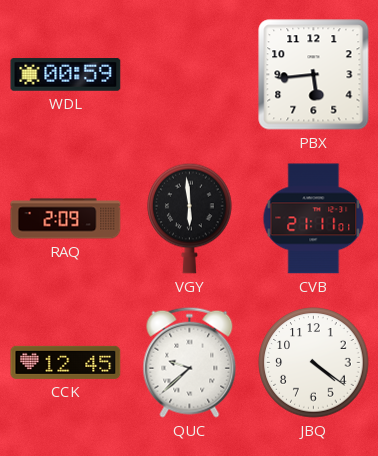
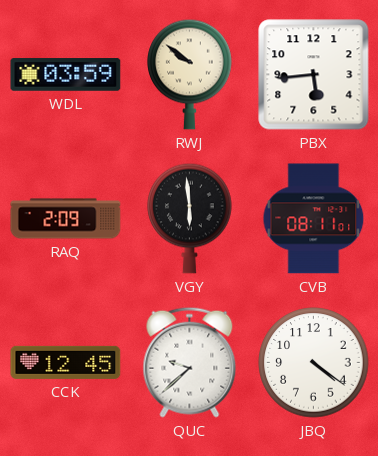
WDL: 00:59 -> 03:59
RWJ: none -> 9:51
CVB: 21:11 -> 08:11
